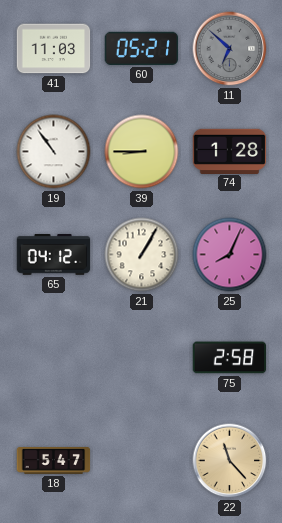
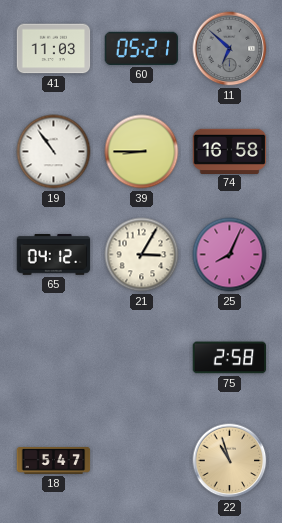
74: 1:28 -> 16:58
21: 1:05 -> 3:05
22: 11:23 -> 10:57
